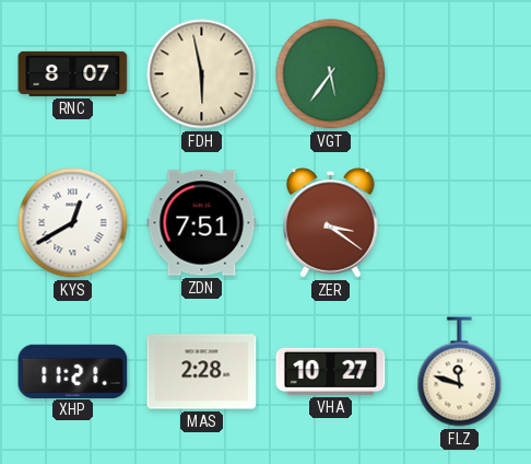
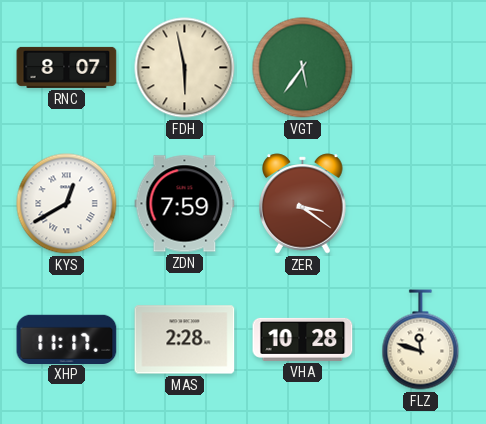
ZDN: 7:51 -> 7:59
XHP: 11:21 -> 11:17
VHA: 10:27 -> 10:28
